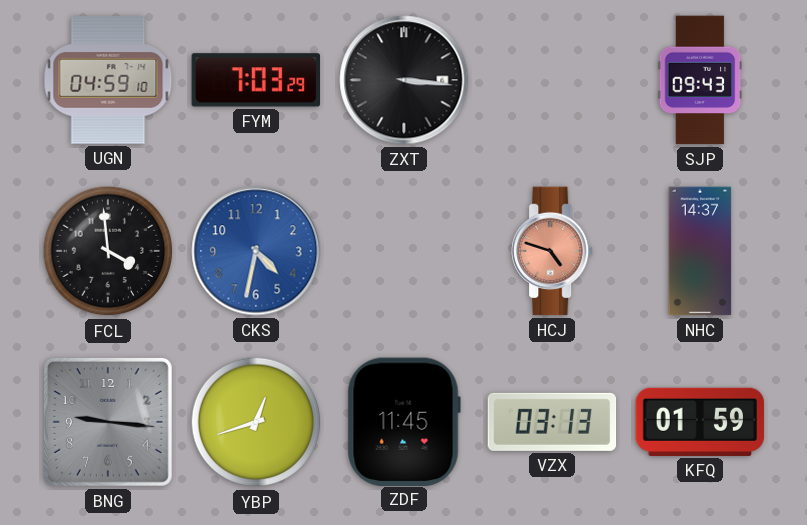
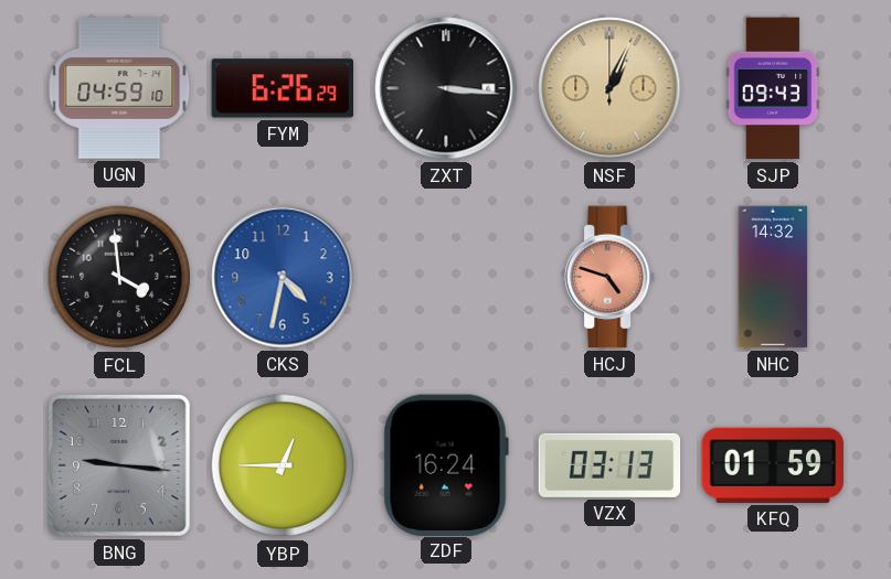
FYM: 7:03 -> 6:26
NSF: none -> 1:04
NHC: 14:37 -> 14:32
YBP: 12:42 -> 12:45
ZDF: 11:45 -> 16:24
